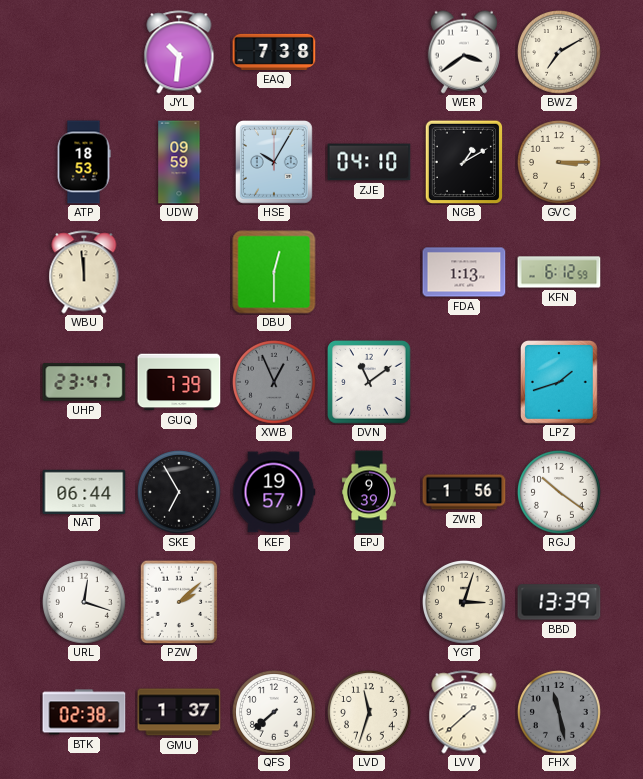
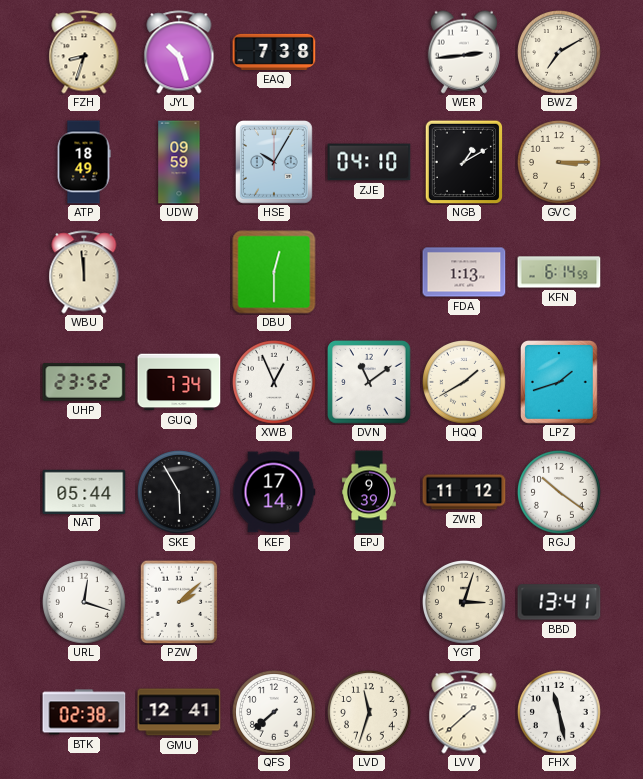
FZH: none -> 8:33
JYL: 10:31 -> 10:27
WER: 3:39 -> 2:44
ATP: 18:53 -> 18:49
KFN: 6:12 -> 6:14
UHP: 23:47 -> 23:52
GUQ: 7:39 -> 7:34
XWB dial: grey -> white
HQQ: none -> 1:40
NAT: 06:44 -> 05:44
SKE: 6:55 -> 5:55
KEF: 19:57 -> 17:14
ZWR: 1:56 -> 11:12
BBD: 13:39 -> 13:41
GMU: 1:37 -> 12:41
FHX dial: grey -> white
